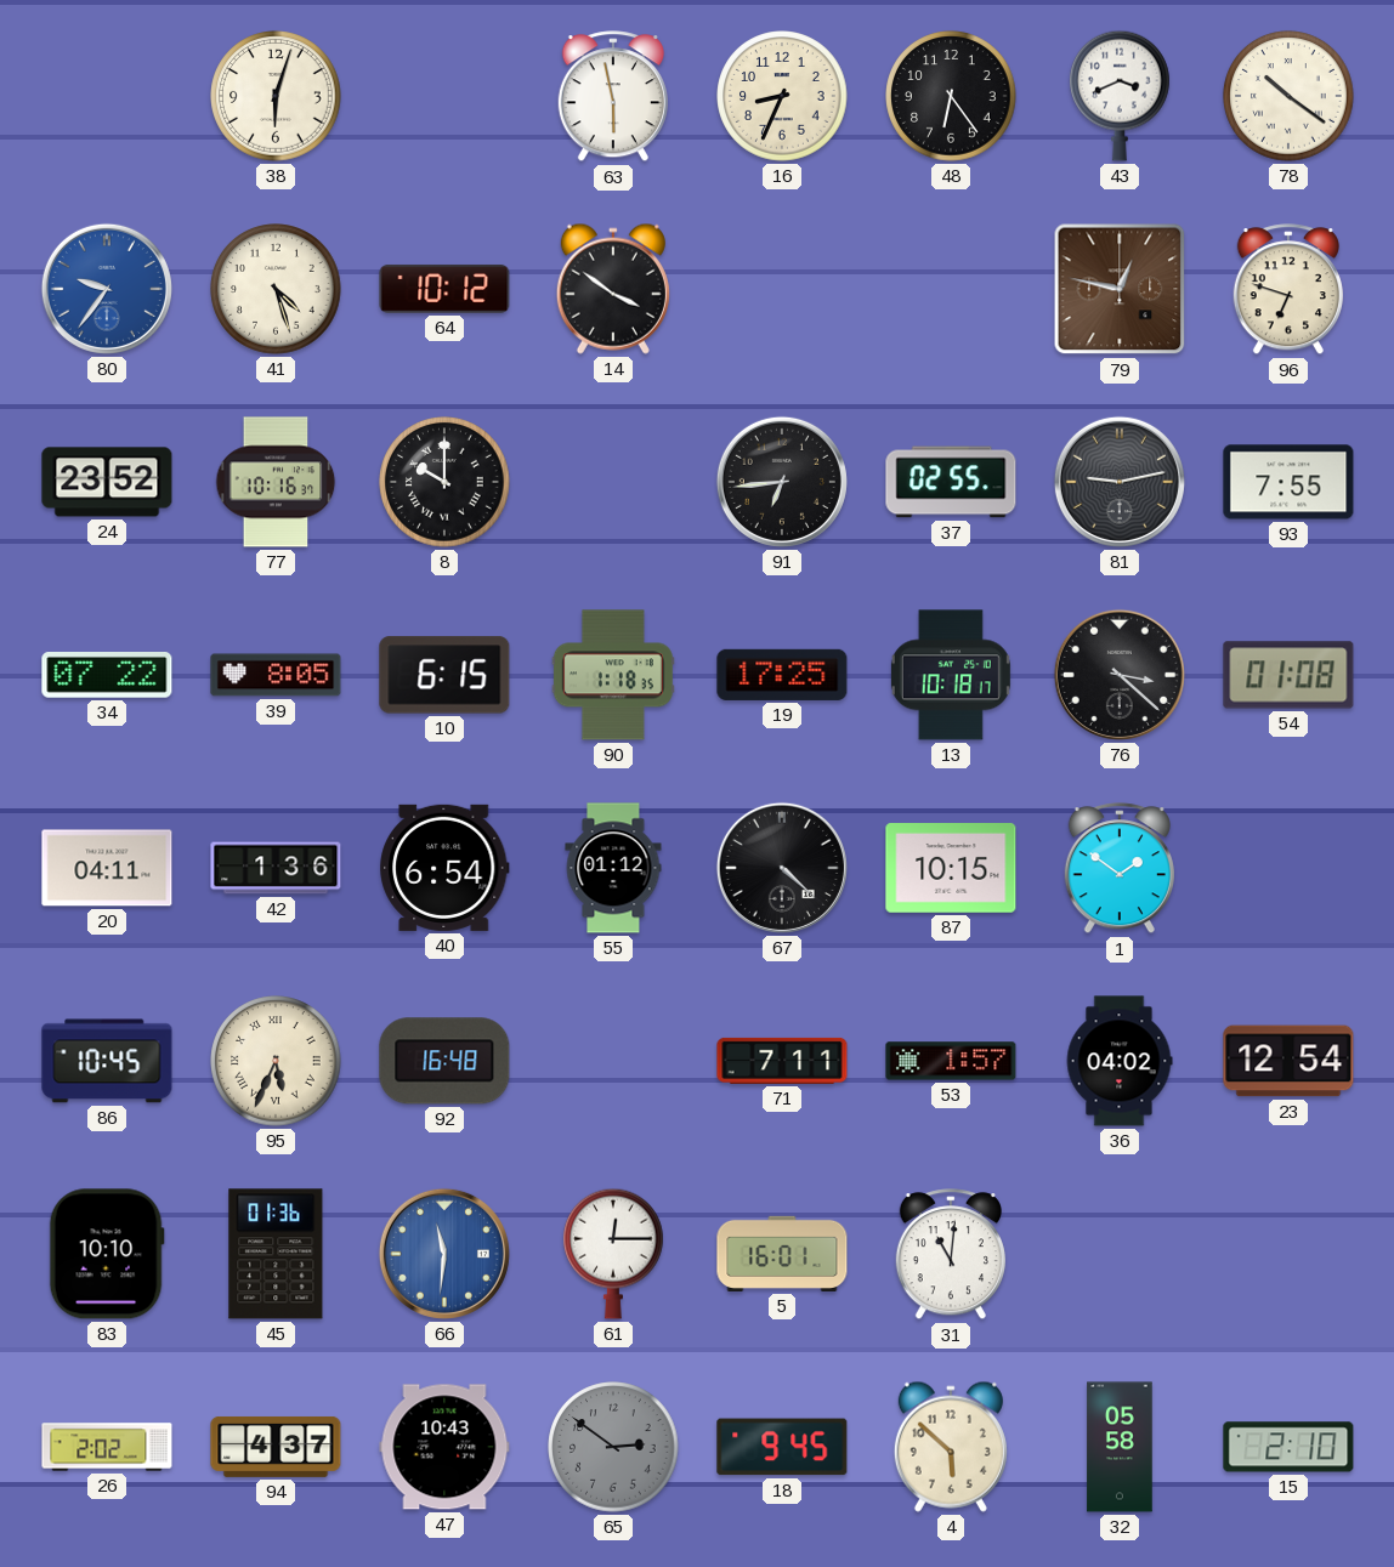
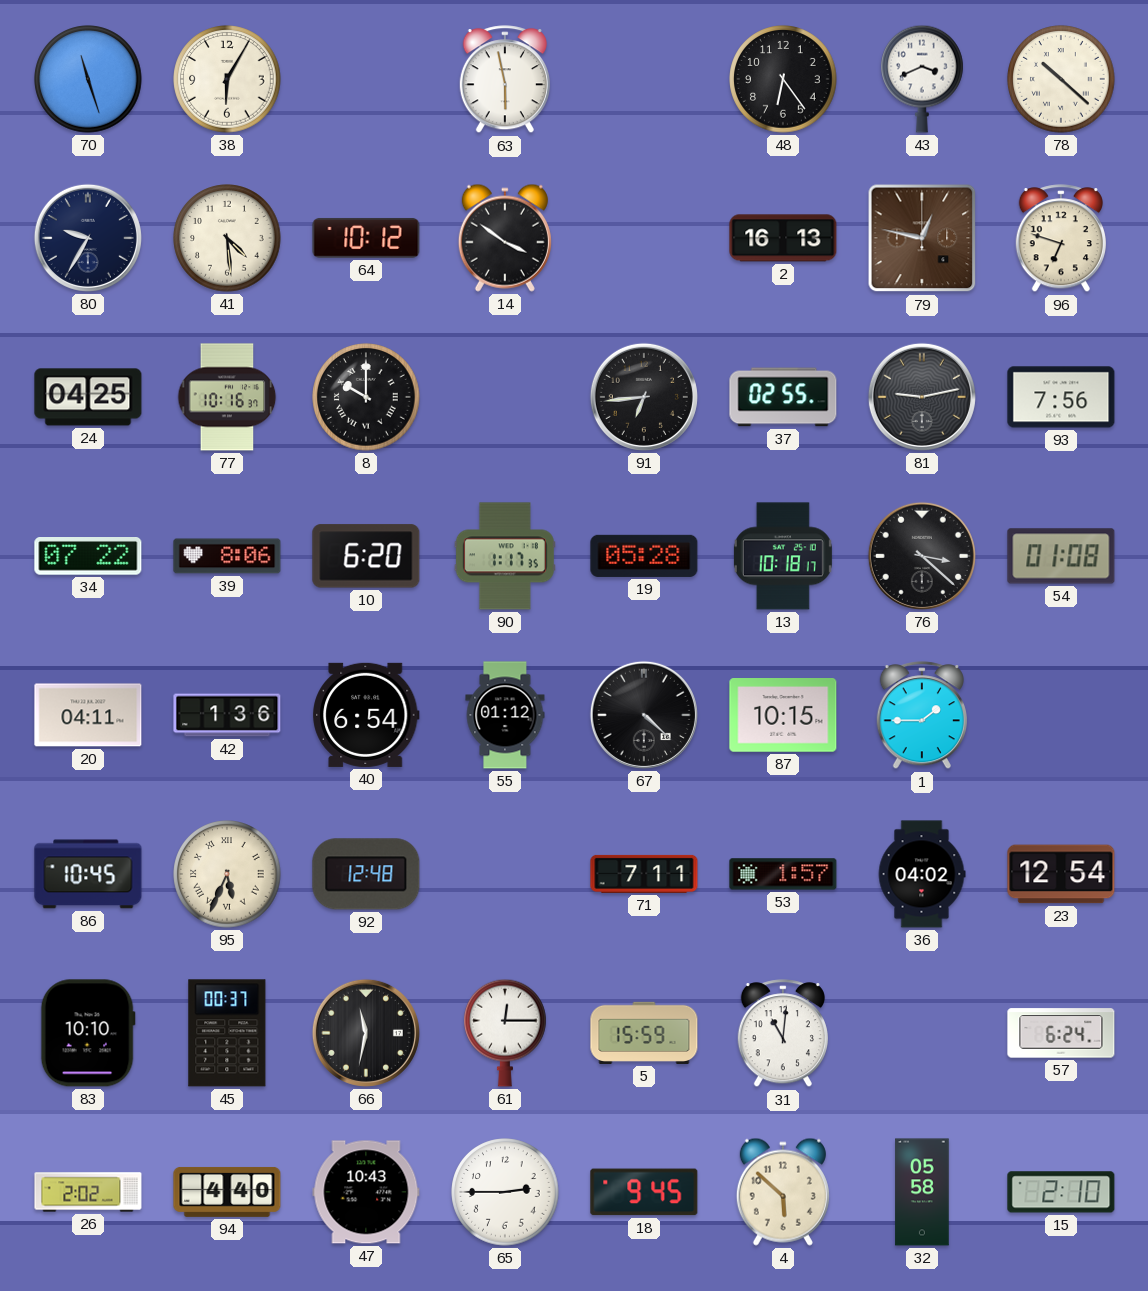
70: none -> 11:27
38: 6:03 -> 6:05
16: 8:34 -> none
78: 10:21 -> 10:22
80: 9:36 -> 9:35
80 dial: blue -> navy
41: 4:27 -> 4:29
2: none -> 16:13
24: 23:52 -> 04:25
93: 7:55 -> 7:56
39: 8:05 -> 8:06
10: 6:15 -> 6:20
90: 1:18 -> 1:17
19: 17:25 -> 05:28
1: 1:51 -> 1:45
92: 16:48 -> 12:48
45: 01:36 -> 00:37
66: 11:31 -> 11:32
66 dial: blue -> black
5: 16:01 -> 15:59
57: none -> 6:24
94: 4:37 -> 4:40
65: 2:51 -> 2:45
65 dial: grey -> white
